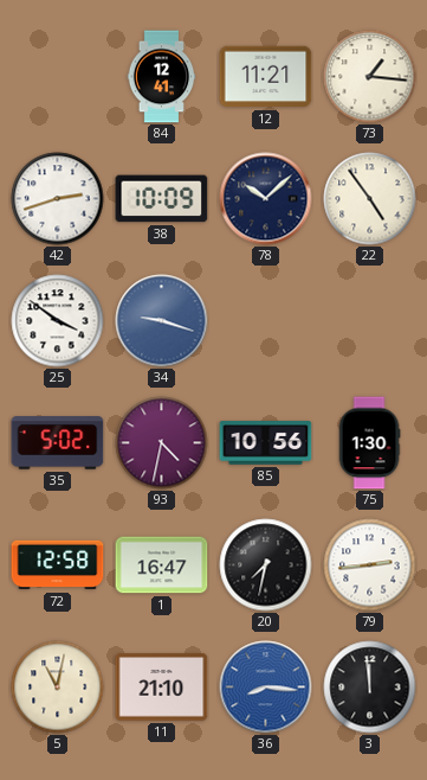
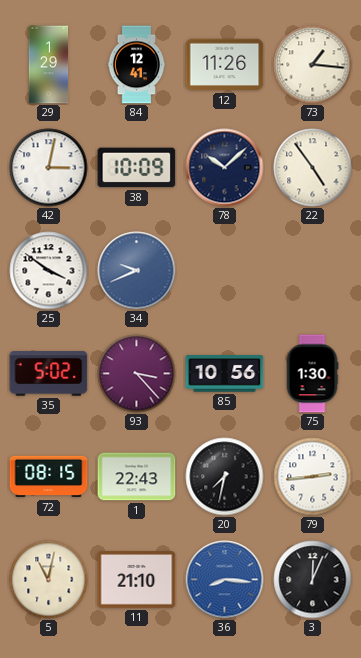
29: none -> 1:29
12: 11:21 -> 11:26
42: 2:42 -> 3:02
34: 9:18 -> 9:41
93: 4:32 -> 3:23
72: 12:58 -> 08:15
1: 16:47 -> 22:43
3: 11:59 -> 12:04
